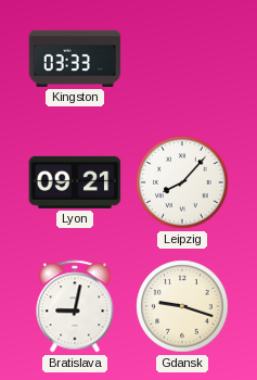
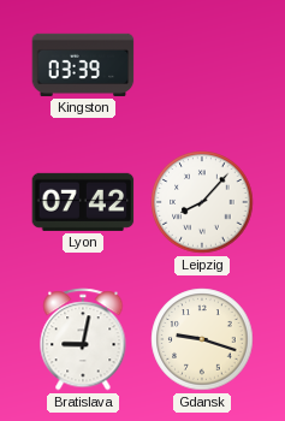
Kingston: 03:33 -> 03:39
Lyon: 09:21 -> 07:42
